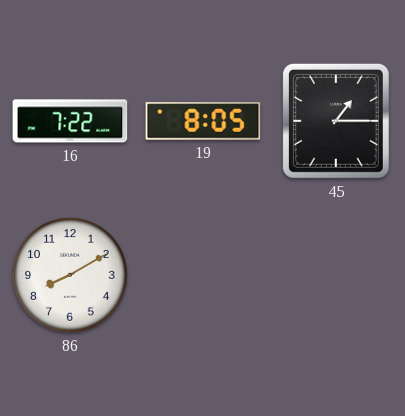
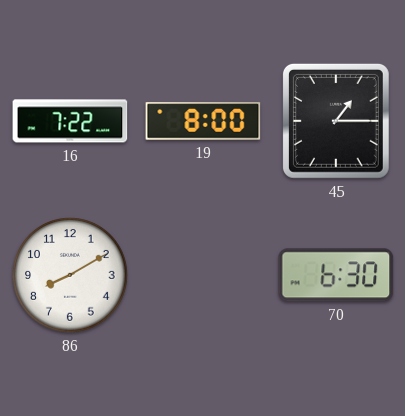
19: 8:05 -> 8:00
70: none -> 6:30
